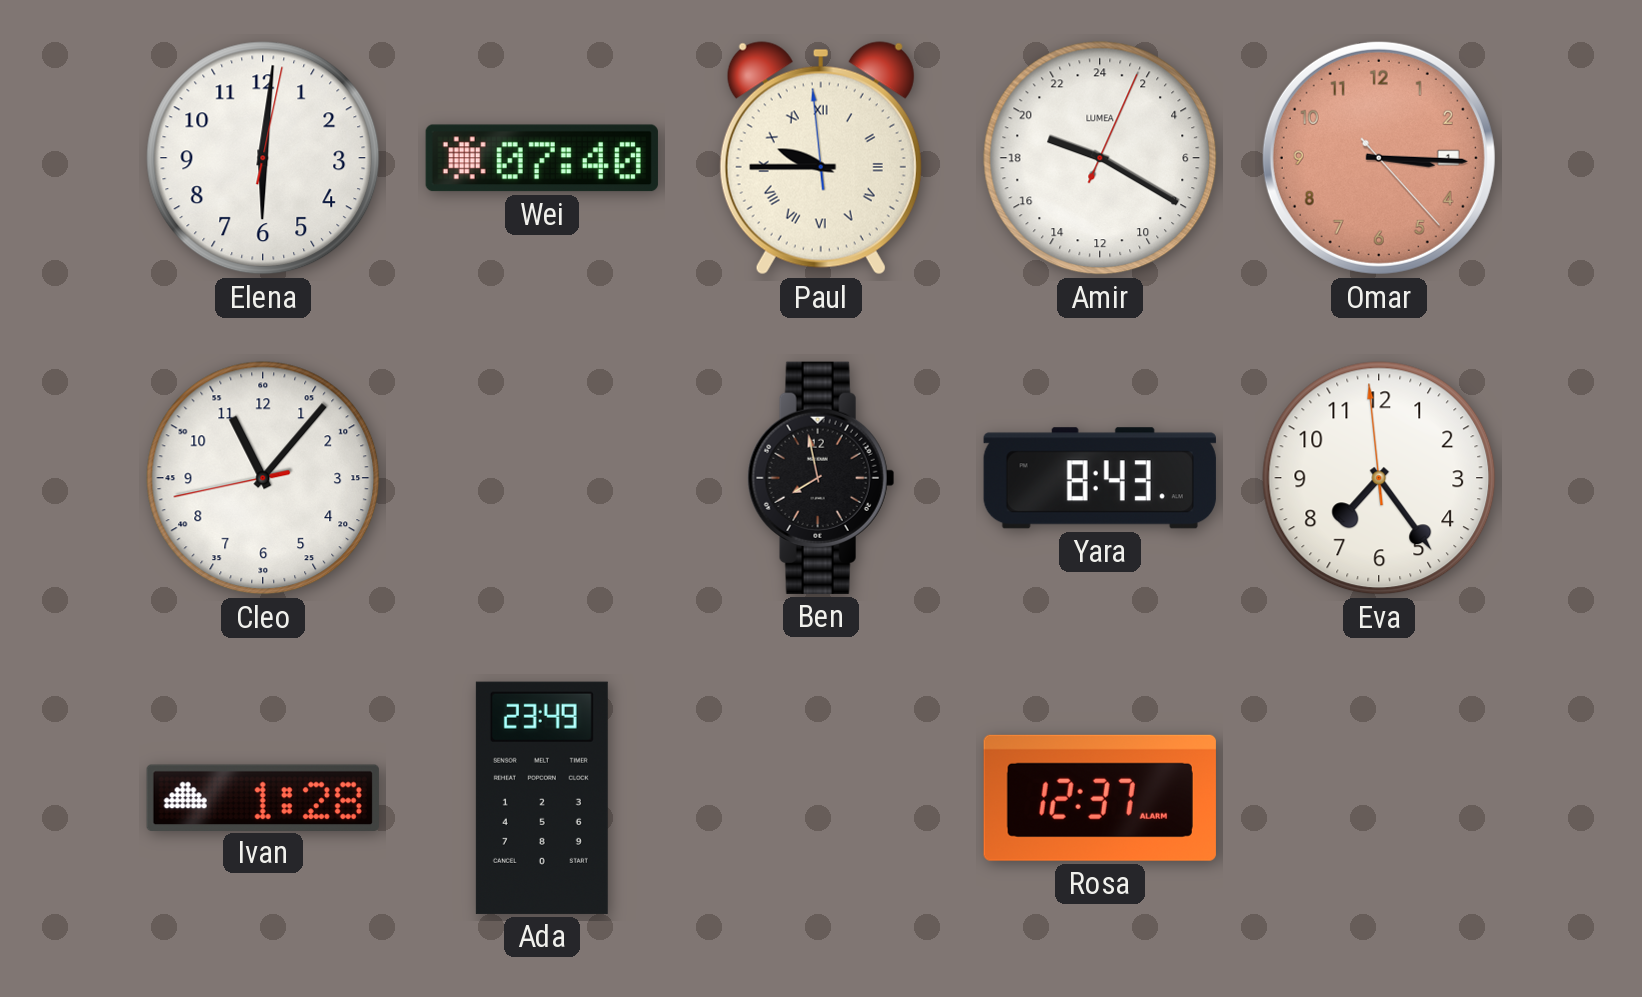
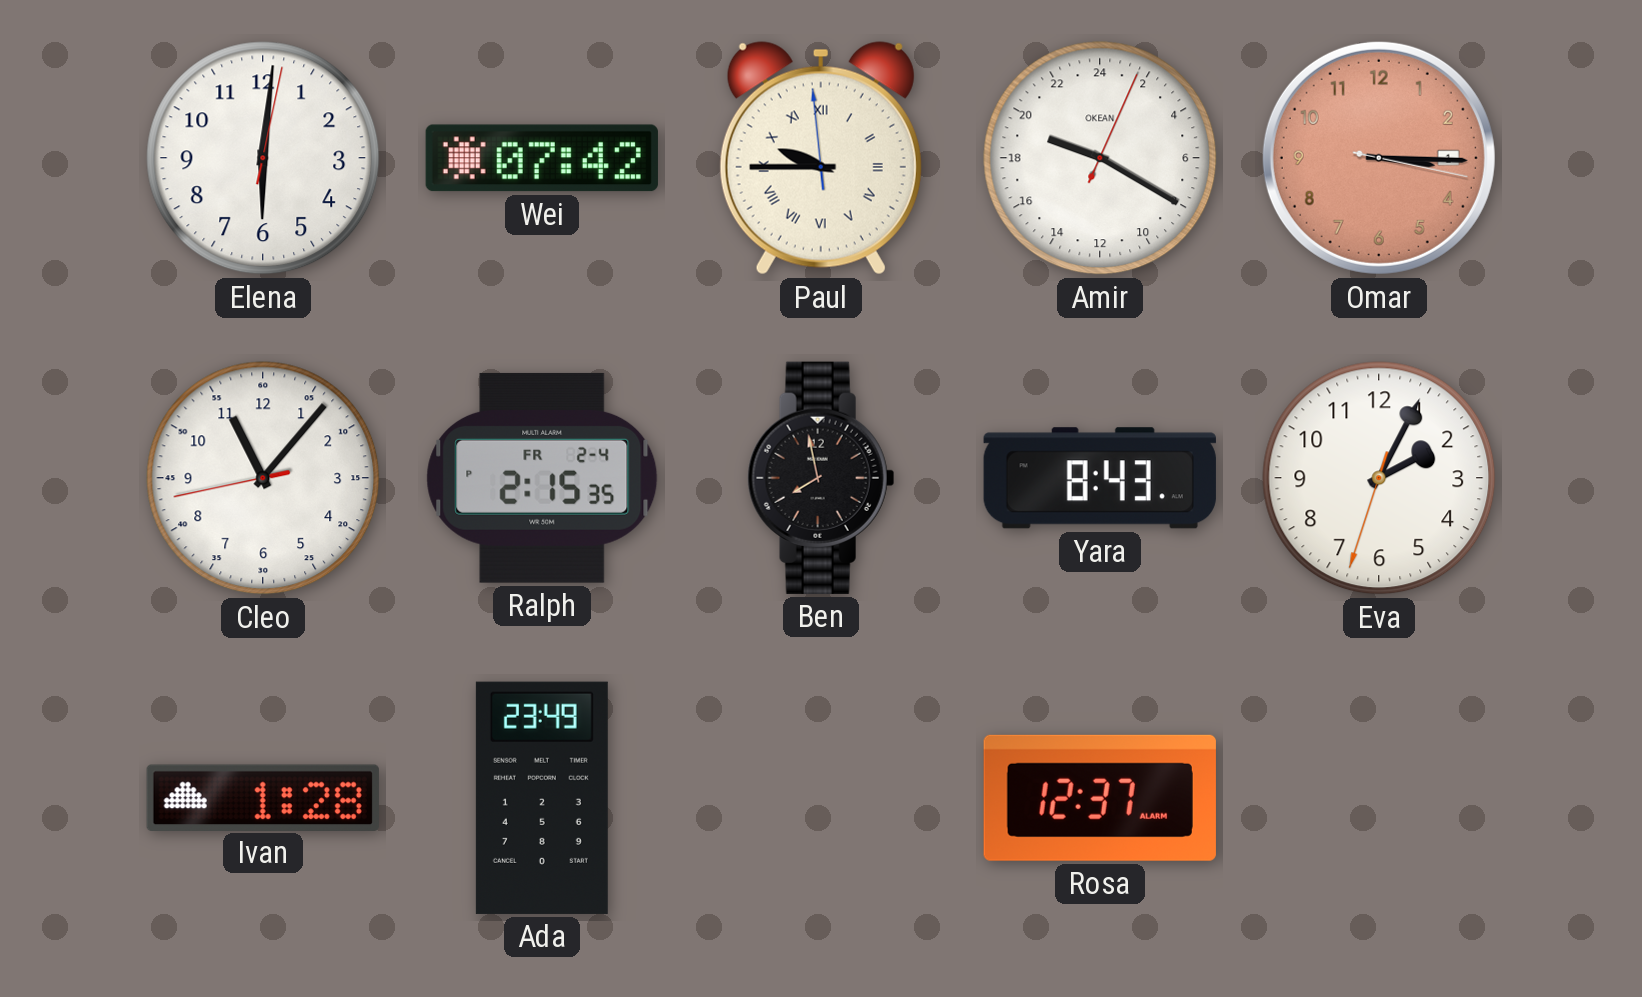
Wei: 07:40 -> 07:42
Amir brand: LUMEA -> OKEAN
Omar: 3:15:23 -> 3:15:17
Ralph: none -> 2:15
Eva: 7:23 -> 2:04
